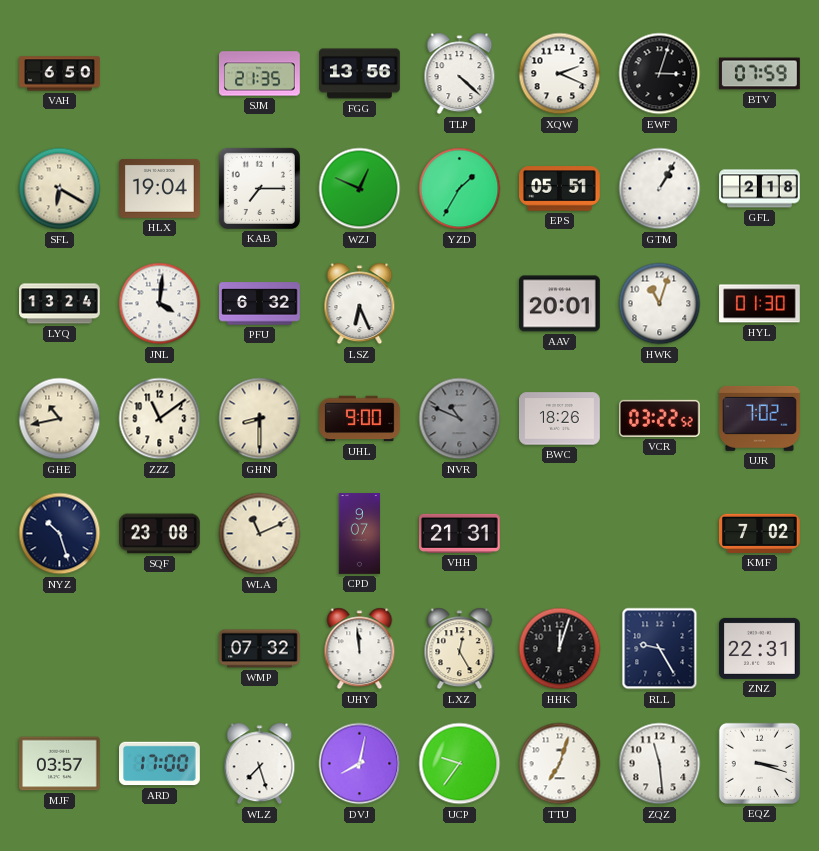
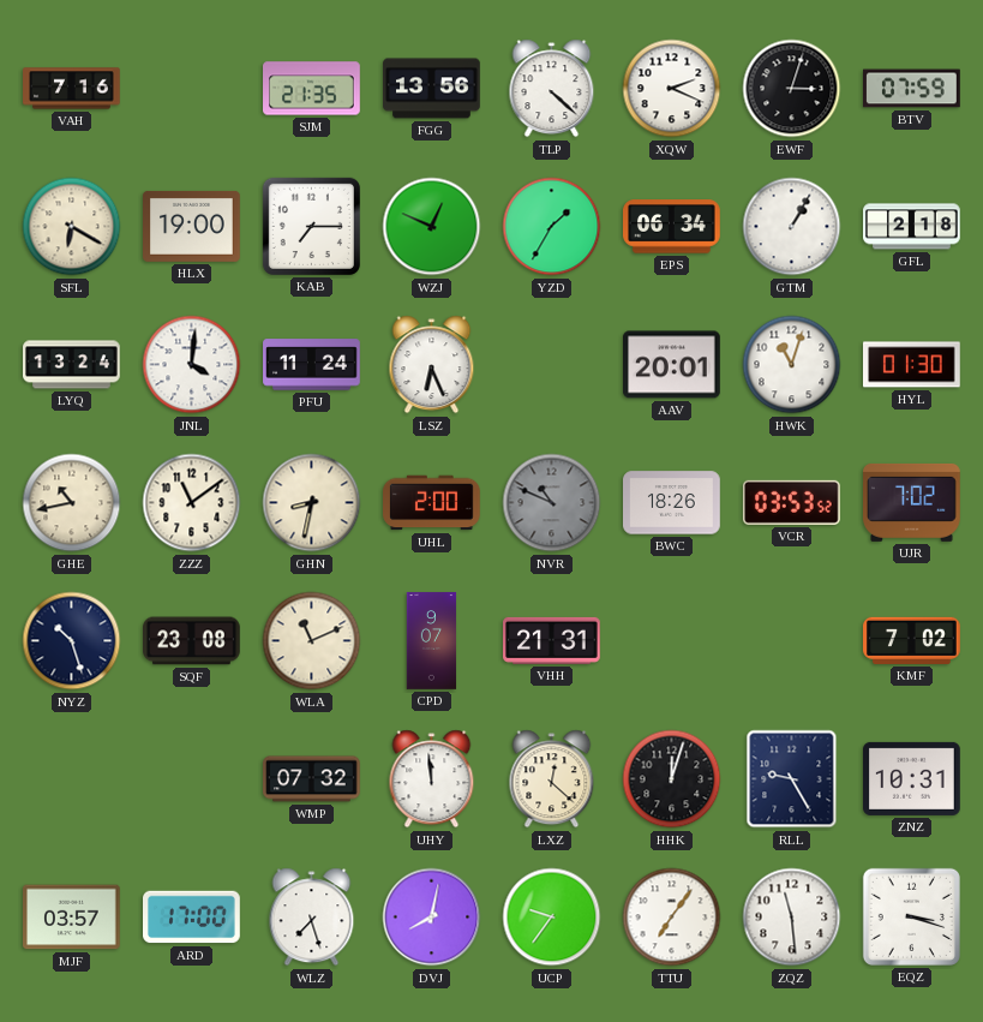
VAH: 6:50 -> 7:16
HLX: 19:04 -> 19:00
EPS: 05:51 -> 06:34
PFU: 6:32 -> 11:24
GHN: 8:30 -> 8:32
UHL: 9:00 -> 2:00
VCR: 03:22 -> 03:53
LXZ: 12:25 -> 12:22
ZNZ: 22:31 -> 10:31
TTU: 7:03 -> 7:06
